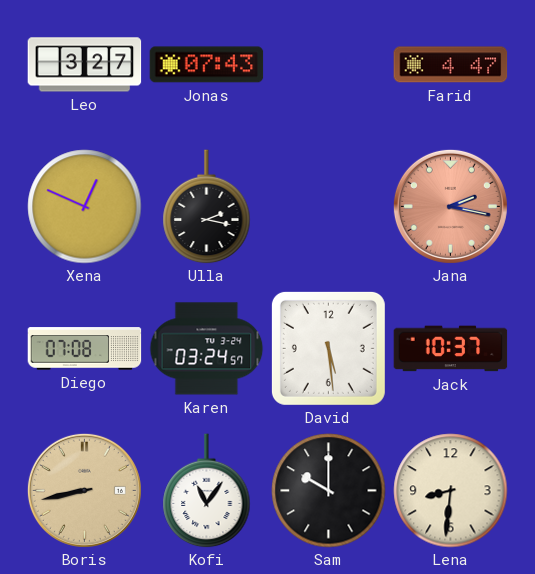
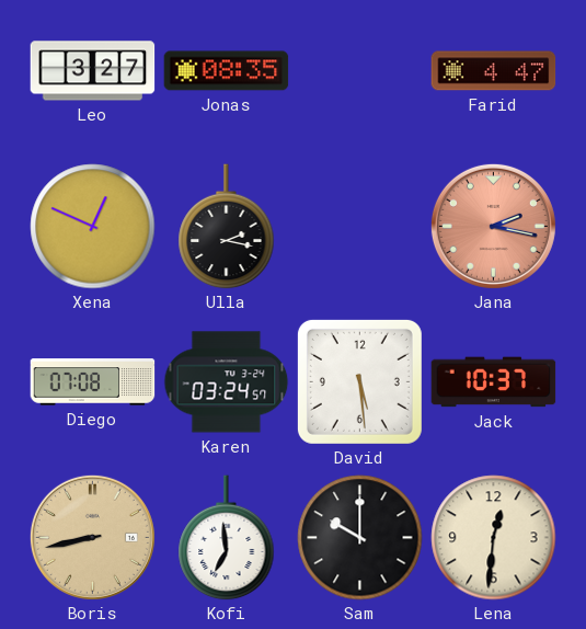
Jonas: 07:43 -> 08:35
Kofi: 11:06 -> 6:59
Lena: 8:31 -> 12:31
